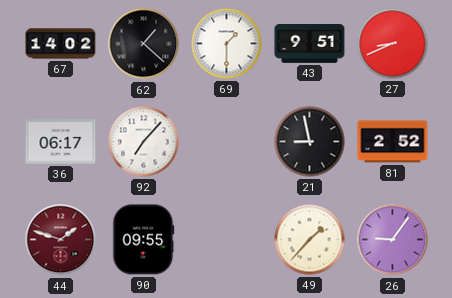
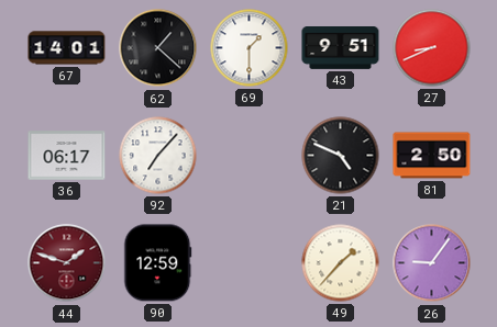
67: 14:02 -> 14:01
21: 8:58 -> 4:49
81: 2:52 -> 2:50
90: 09:55 -> 12:59
